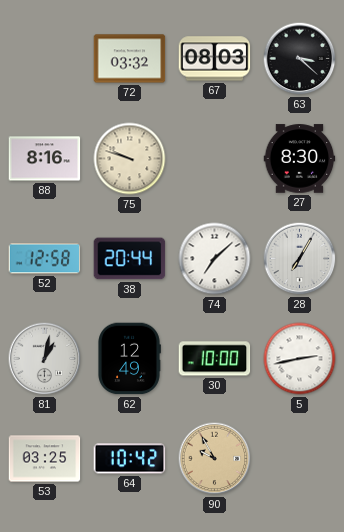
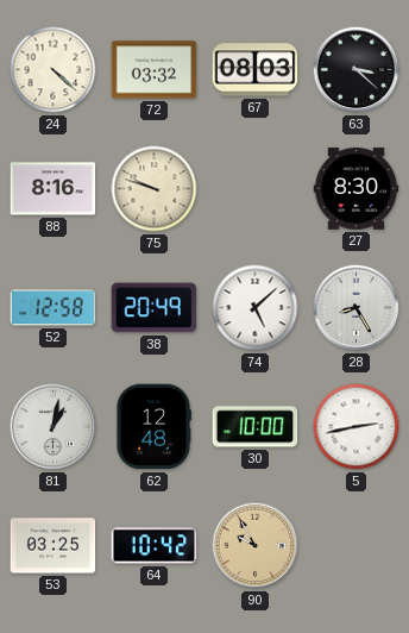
24: none -> 4:22
38: 20:44 -> 20:49
74: 7:08 -> 5:08
28: 7:05 -> 8:25
62: 12:49 -> 12:48
